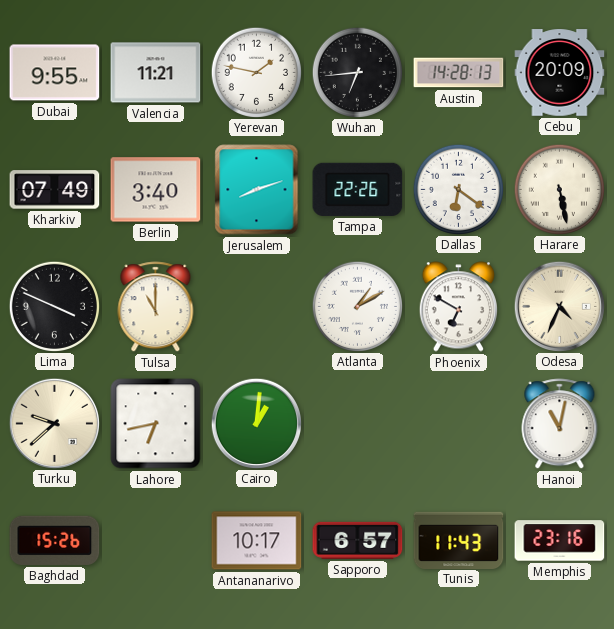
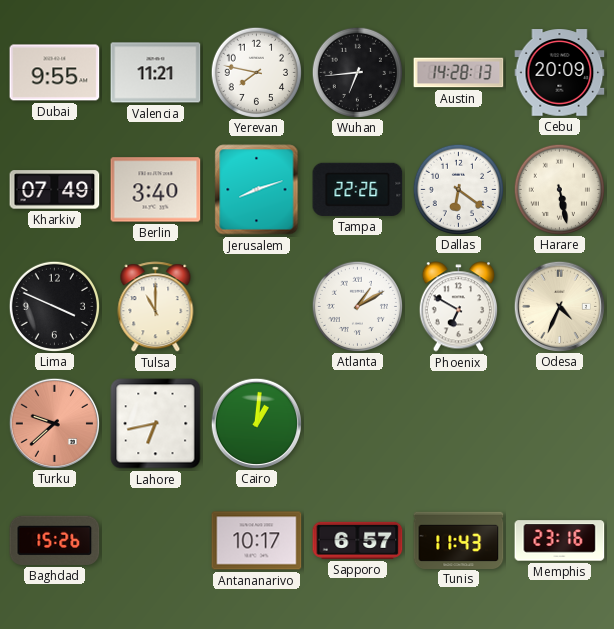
Yerevan: 1:47 -> 7:47
Turku dial: cream -> salmon
Hanoi: 11:02 -> none
